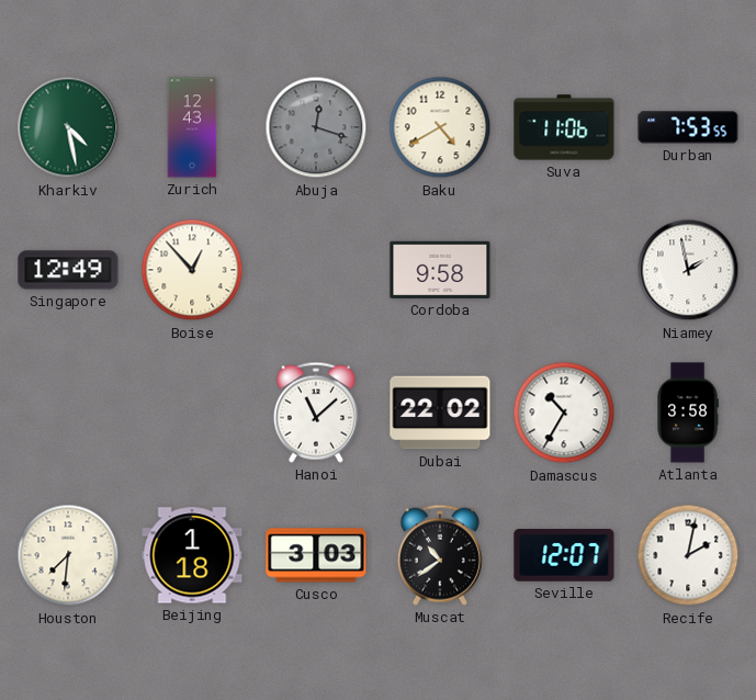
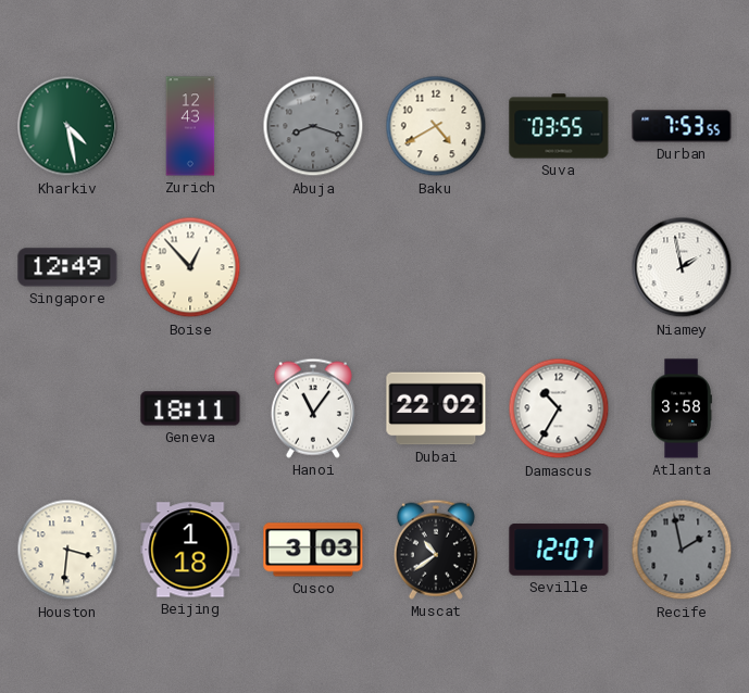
Abuja: 12:18 -> 8:18
Suva: 11:06 -> 03:55
Cordoba: 9:58 -> none
Geneva: none -> 18:11
Hanoi: 11:08 -> 11:06
Houston: 7:31 -> 3:31
Recife: 2:02 -> 1:58
Recife dial: white -> grey
